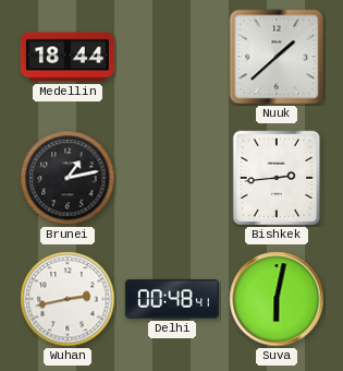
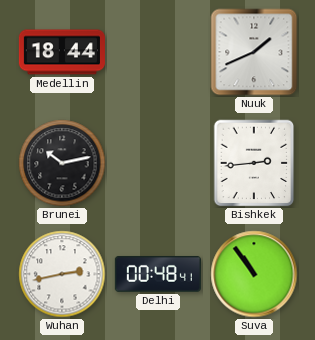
Nuuk: 1:38 -> 1:41
Brunei: 1:13 -> 10:13
Suva: 6:02 -> 10:54
